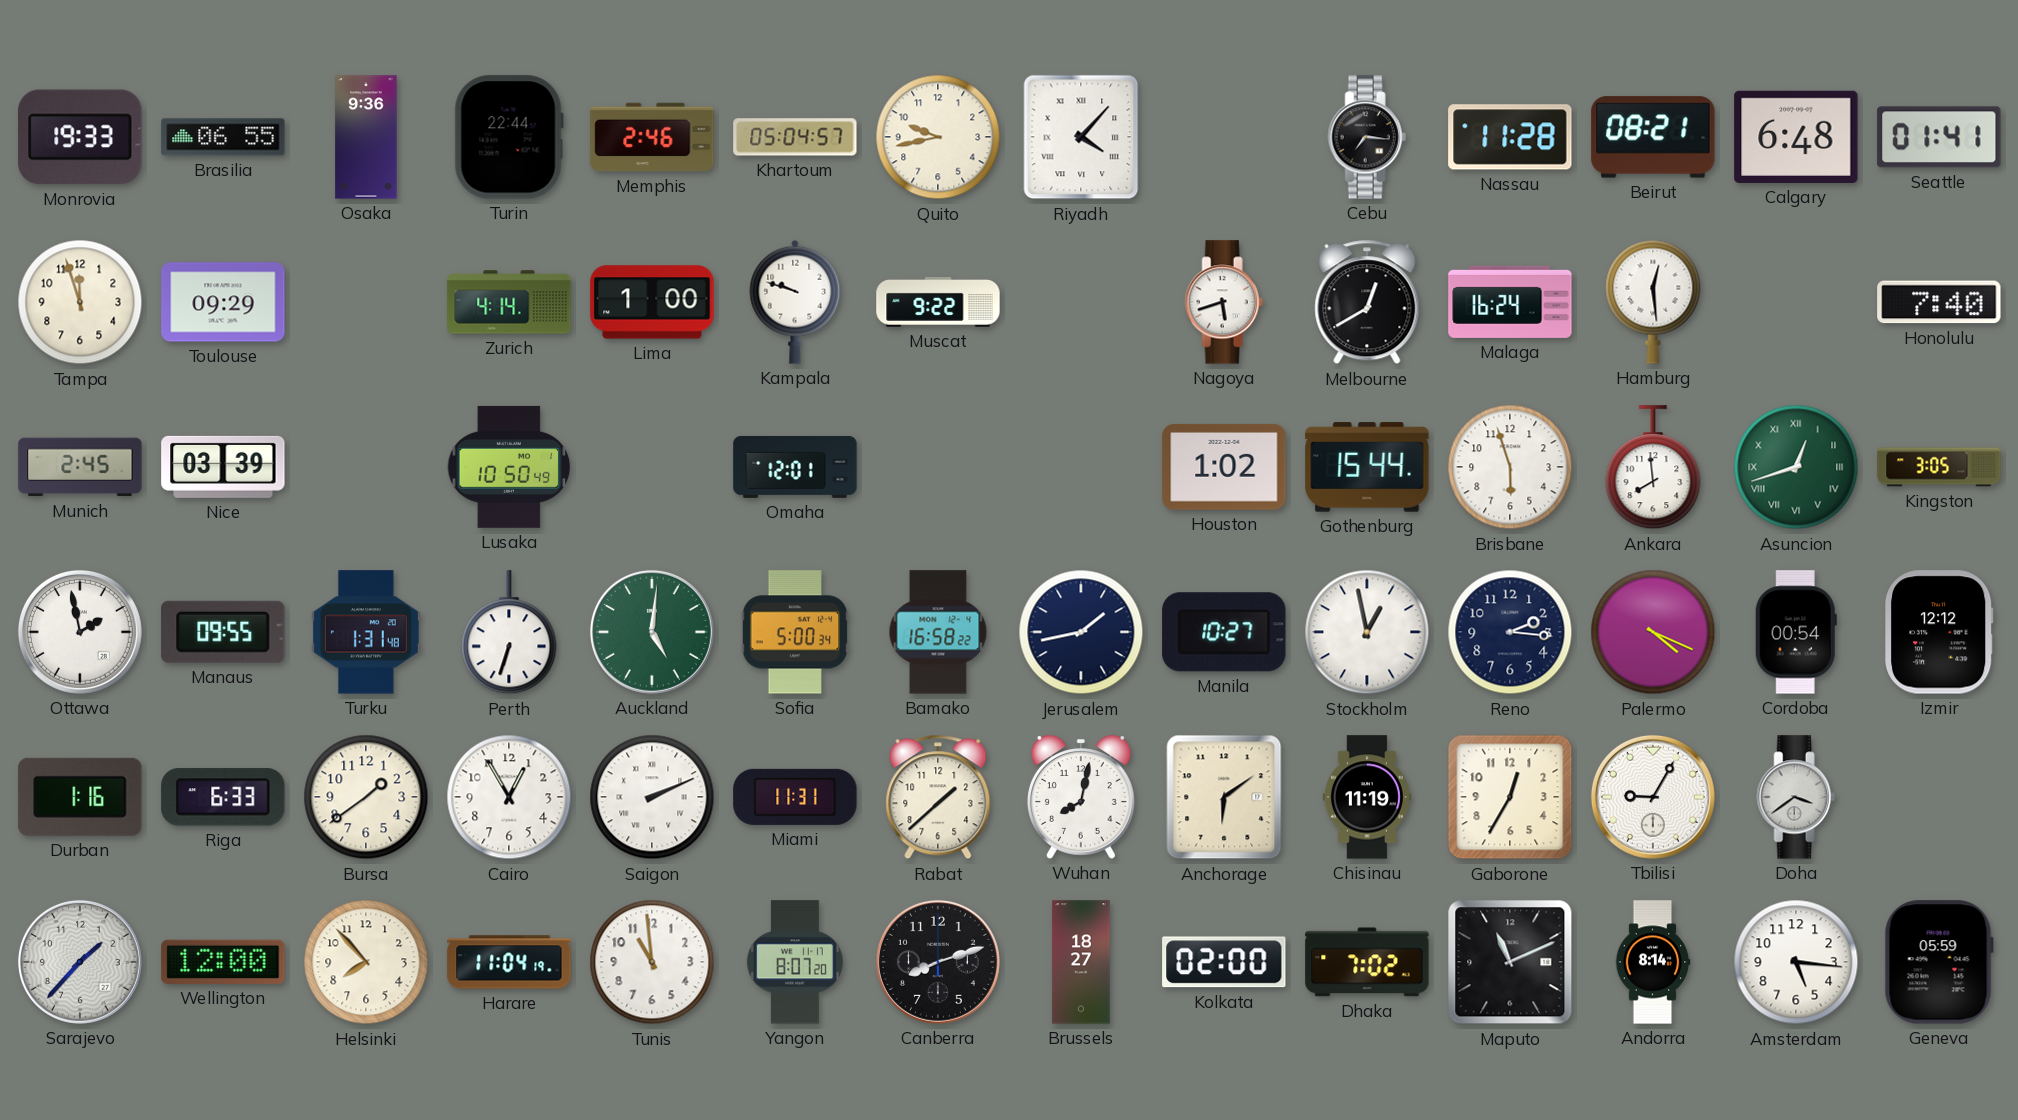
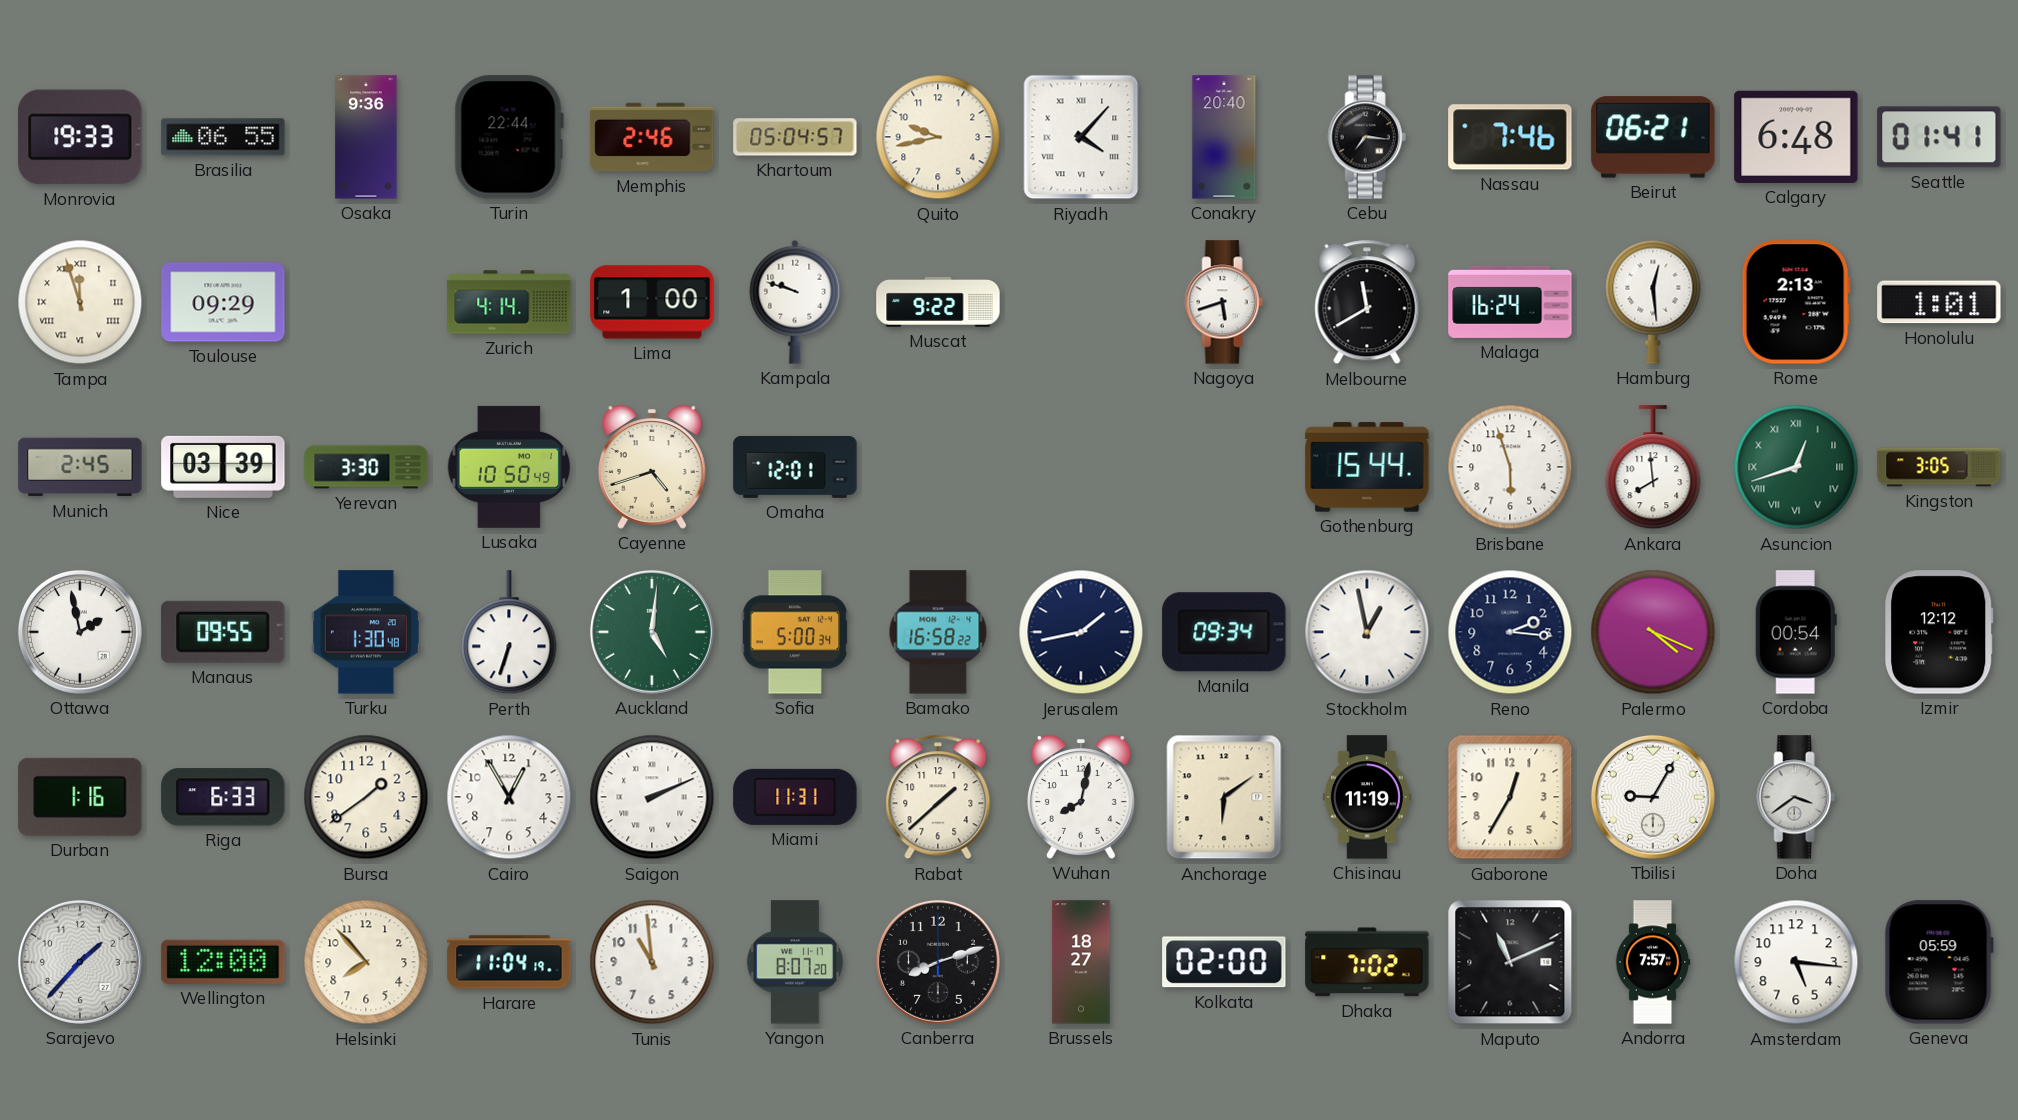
Conakry: none -> 20:40
Nassau: 11:28 -> 7:46
Beirut: 08:21 -> 06:21
Tampa numerals: Arabic -> Roman
Melbourne: 12:40 -> 11:40
Rome: none -> 2:13
Honolulu: 7:40 -> 1:01
Yerevan: none -> 3:30
Cayenne: none -> 4:42
Houston: 1:02 -> none
Turku: 1:31 -> 1:30
Manila: 10:27 -> 09:34
Andorra: 8:14 -> 7:57
